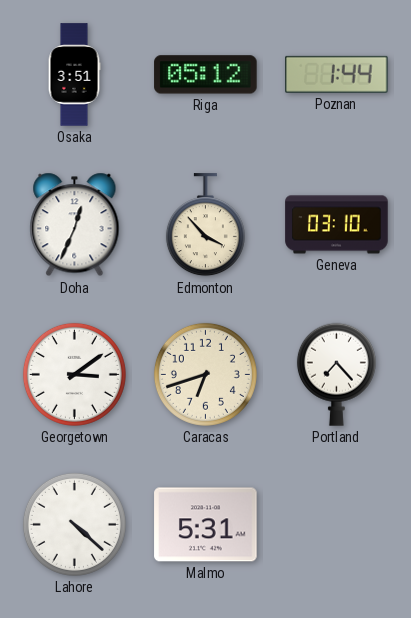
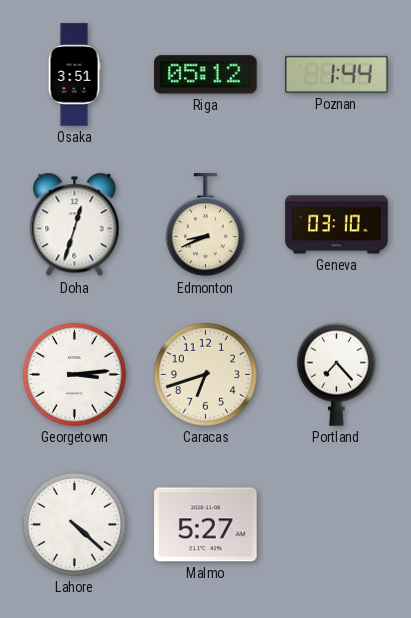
Doha: 12:34 -> 12:33
Edmonton: 3:53 -> 8:41
Georgetown: 3:09 -> 3:14
Malmo: 5:31 -> 5:27
